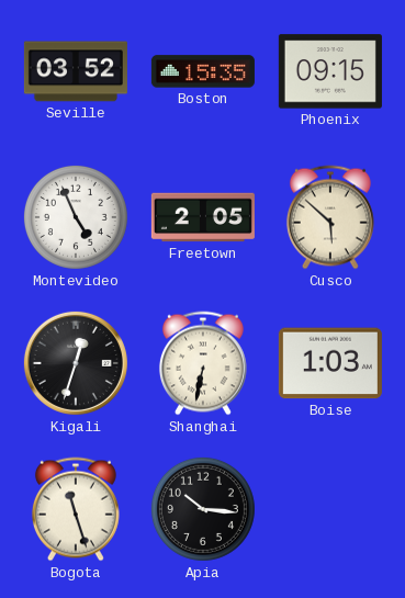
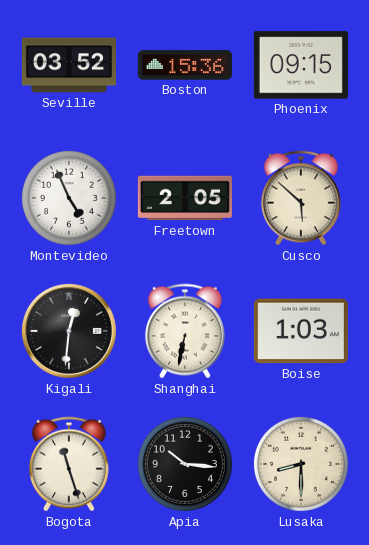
Boston: 15:35 -> 15:36
Kigali: 12:33 -> 12:31
Lusaka: none -> 8:30
